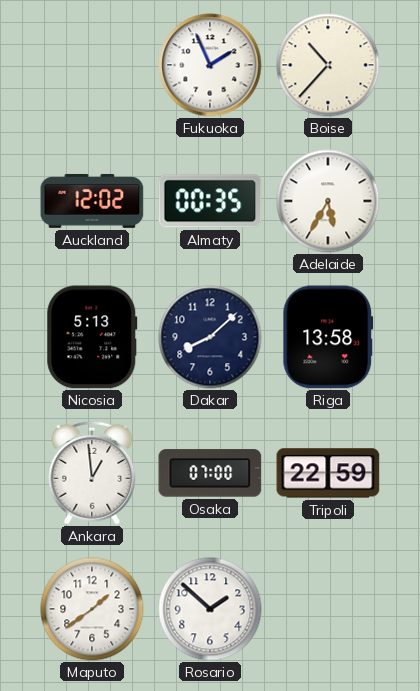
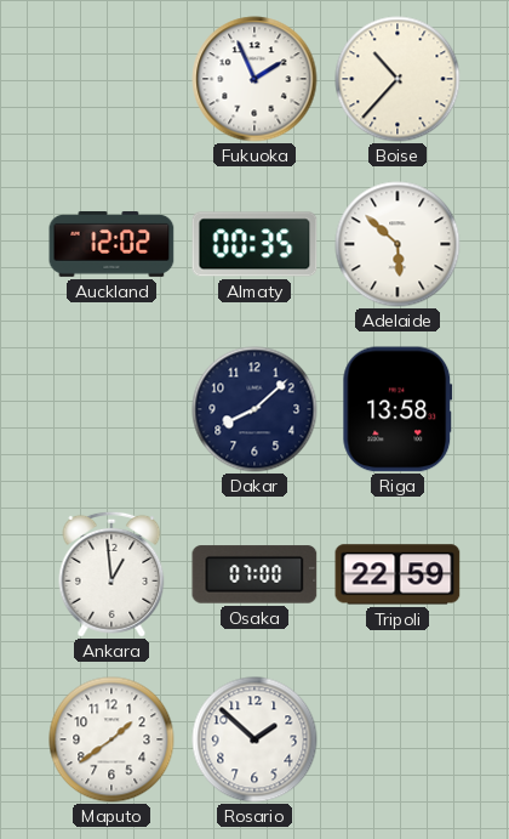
Adelaide: 5:35 -> 5:52
Nicosia: 5:13 -> none
